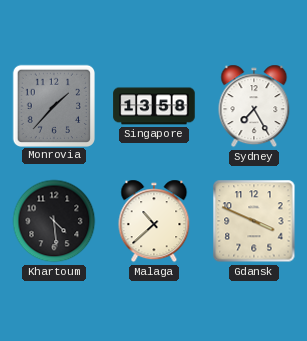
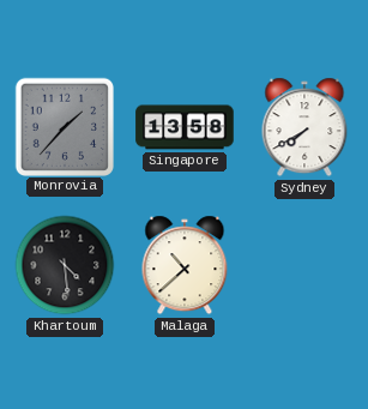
Sydney: 7:25 -> 7:40
Gdansk: 3:49 -> none
